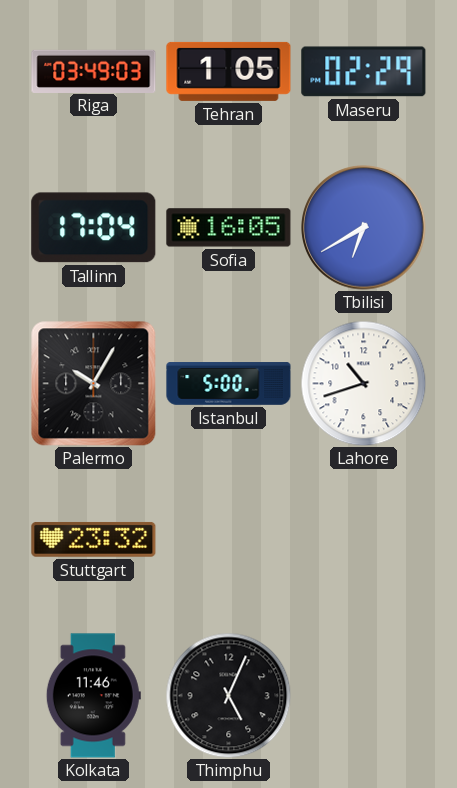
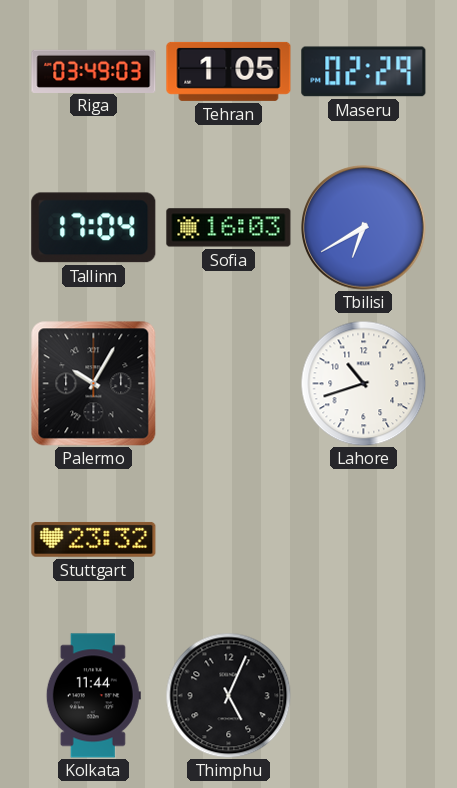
Sofia: 16:05 -> 16:03
Istanbul: 5:00 -> none
Kolkata: 11:46 -> 11:44
